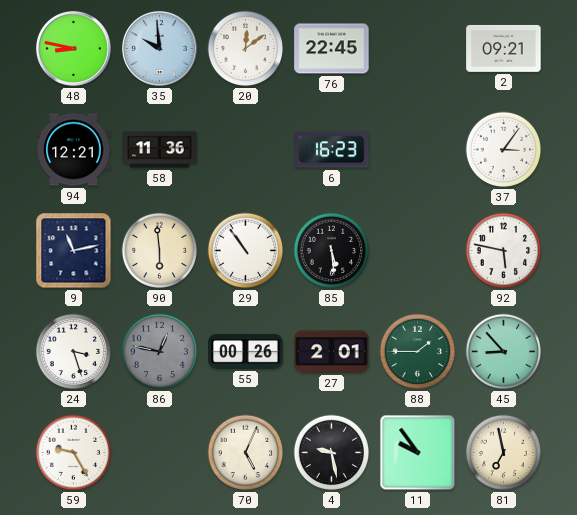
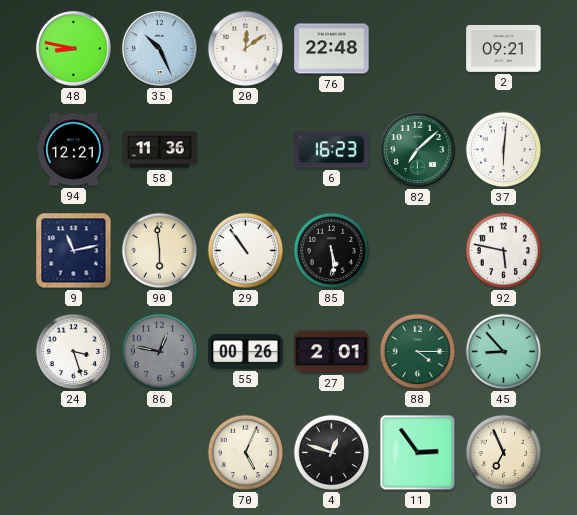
35: 9:59 -> 10:26
76: 22:45 -> 22:48
82: none -> 7:08
37: 3:06 -> 6:01
88: 1:45 -> 4:15
59: 9:25 -> none
4: 9:28 -> 12:48
11: 9:54 -> 2:54
81: 6:58 -> 6:56
